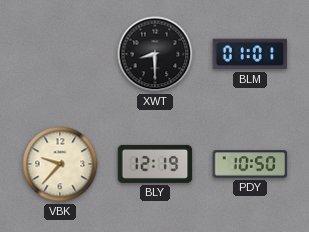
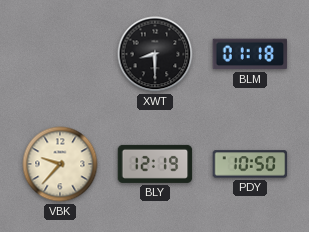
BLM: 01:01 -> 01:18
